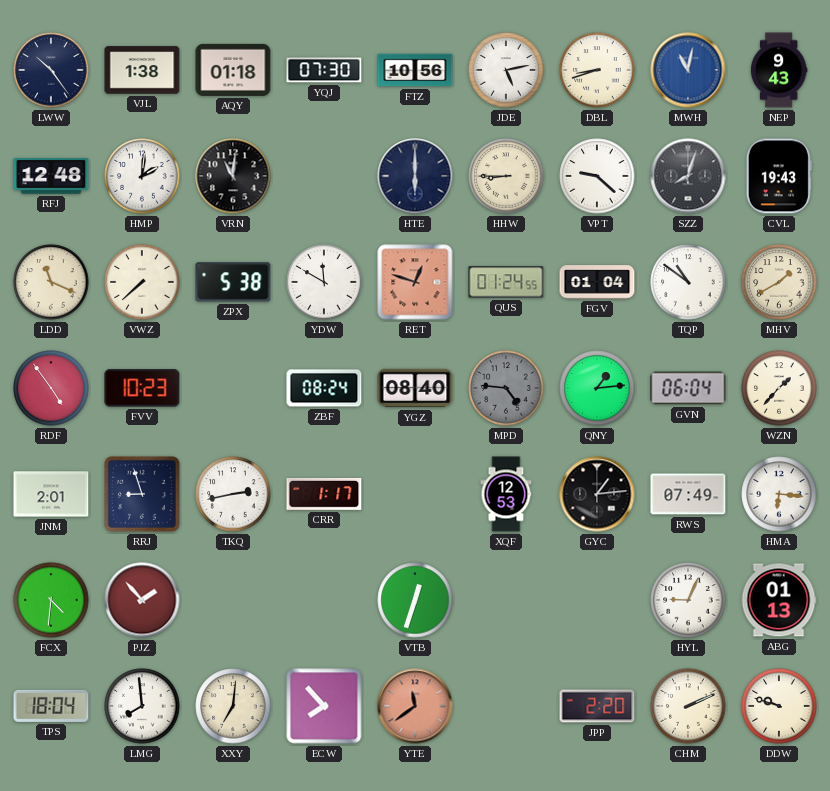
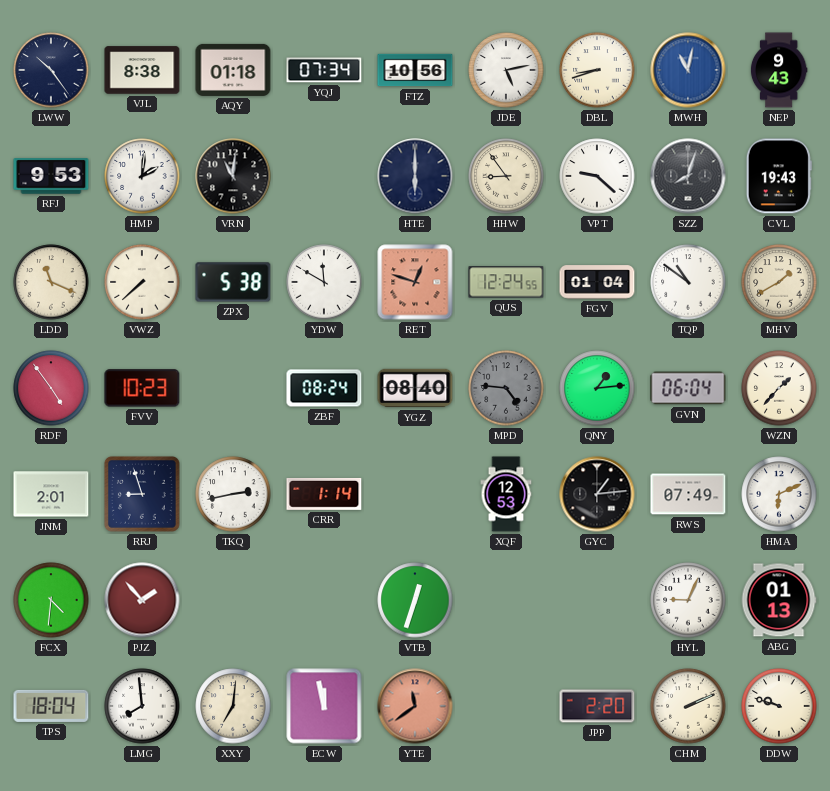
VJL: 1:38 -> 8:38
YQJ: 07:30 -> 07:34
RFJ: 12:48 -> 9:53
HHW: 8:45 -> 8:54
QUS: 01:24 -> 12:24
CRR: 1:17 -> 1:14
HMA: 6:16 -> 6:11
ECW: 7:53 -> 11:58
